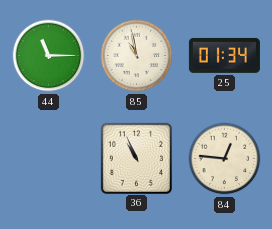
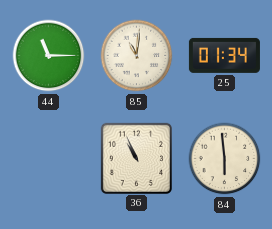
85: 10:58 -> 11:01
84: 12:46 -> 5:59
